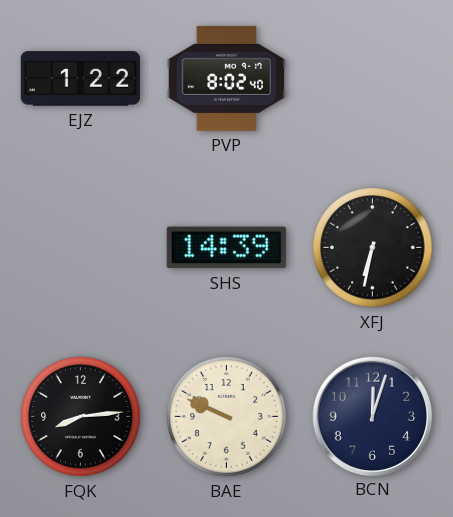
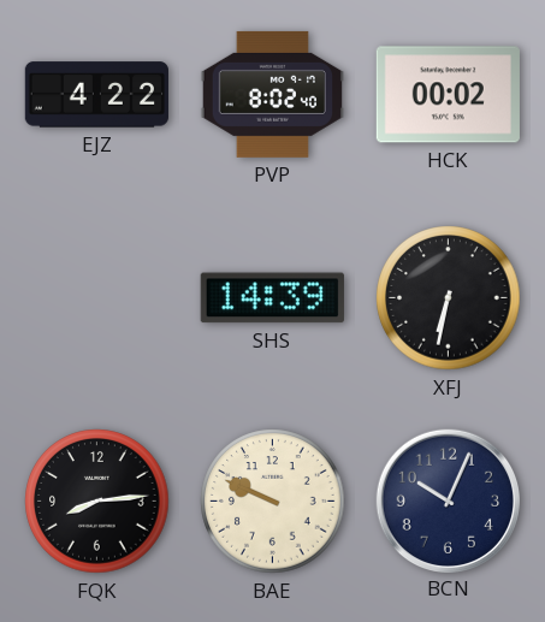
EJZ: 1:22 -> 4:22
HCK: none -> 00:02
BCN: 12:03 -> 10:04
